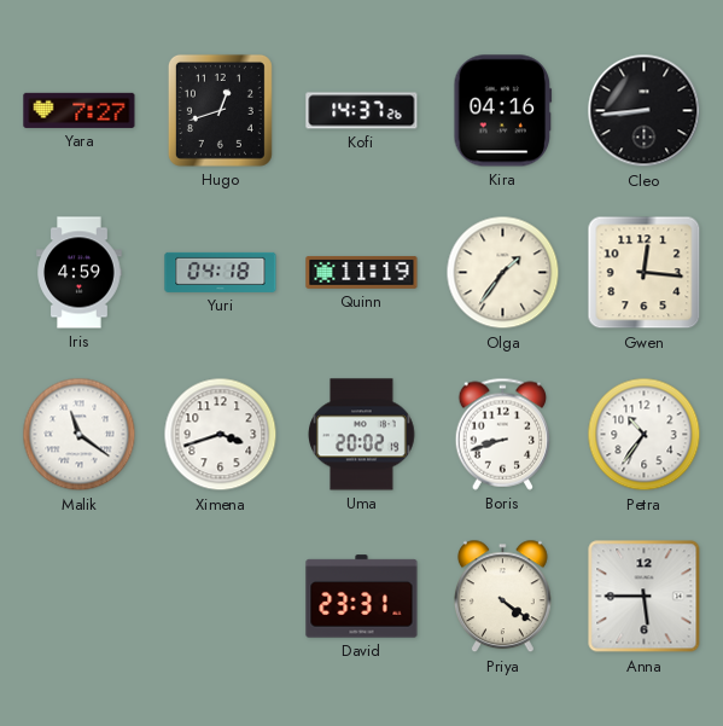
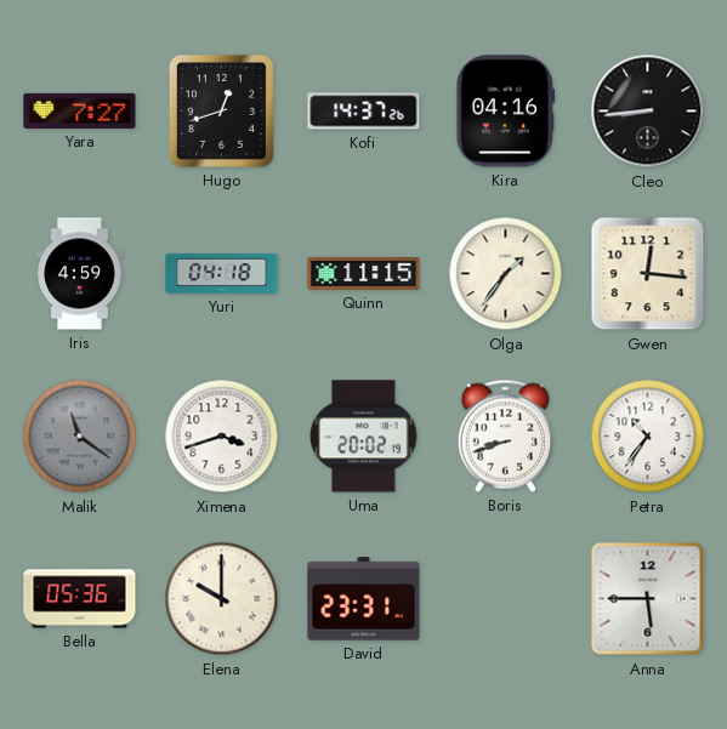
Quinn: 11:19 -> 11:15
Malik dial: white -> grey
Bella: none -> 05:36
Elena: none -> 10:00
Priya: 4:21 -> none
